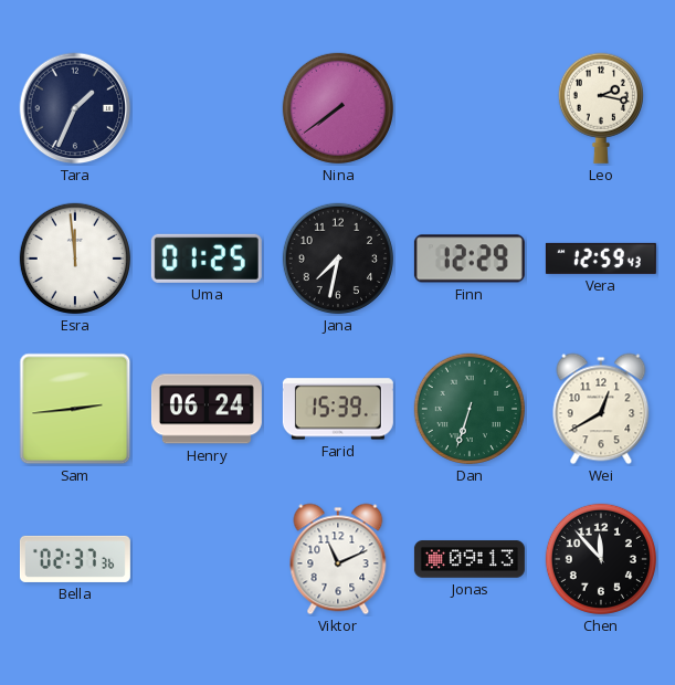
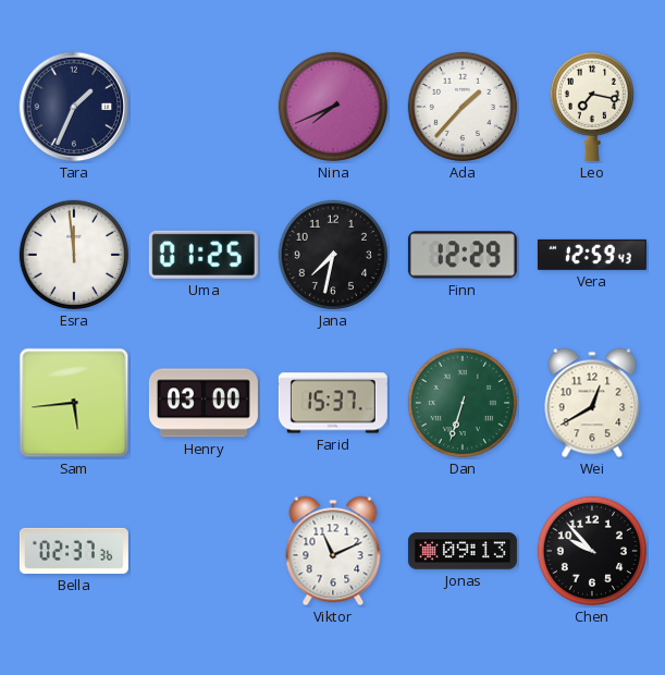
Nina: 7:39 -> 7:41
Ada: none -> 1:37
Leo: 2:17 -> 7:17
Sam: 2:44 -> 5:44
Henry: 06:24 -> 03:00
Farid: 15:39 -> 15:37
Chen: 11:53 -> 9:53
